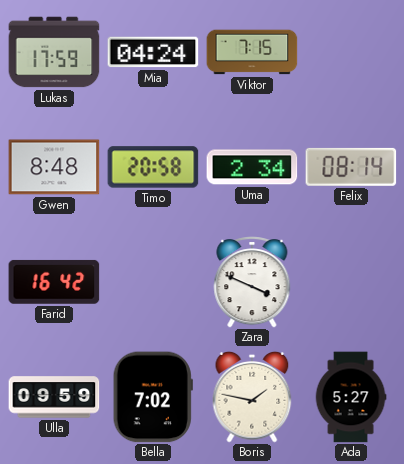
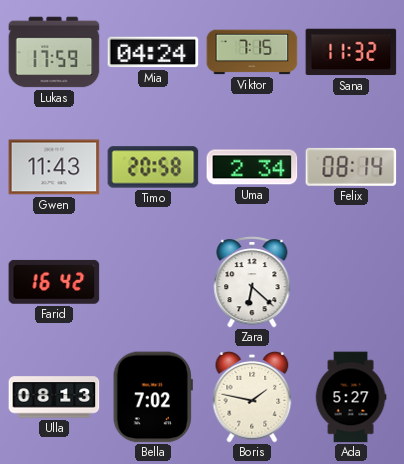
Sana: none -> 11:32
Gwen: 8:48 -> 11:43
Zara: 3:49 -> 6:22
Ulla: 09:59 -> 08:13
